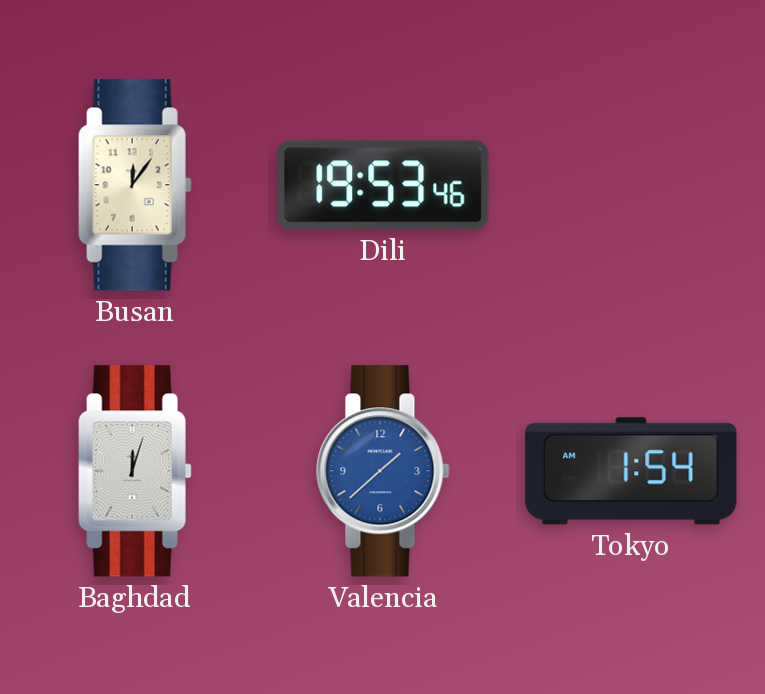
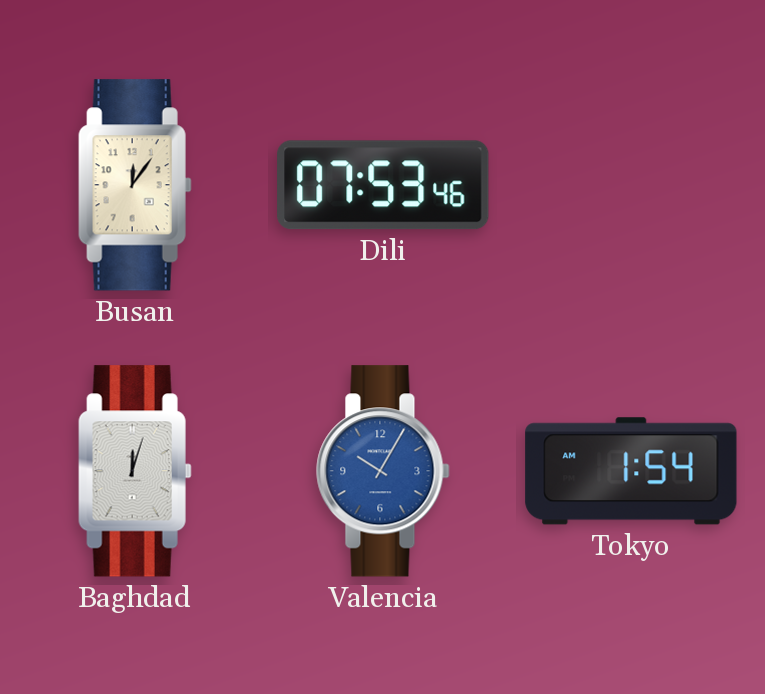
Dili: 19:53 -> 07:53
Valencia: 1:38 -> 10:05
